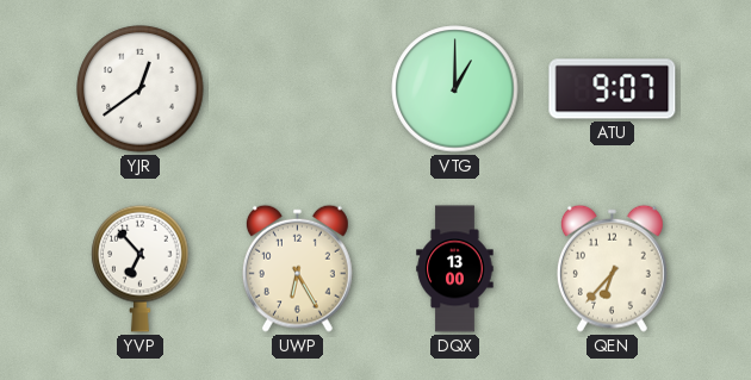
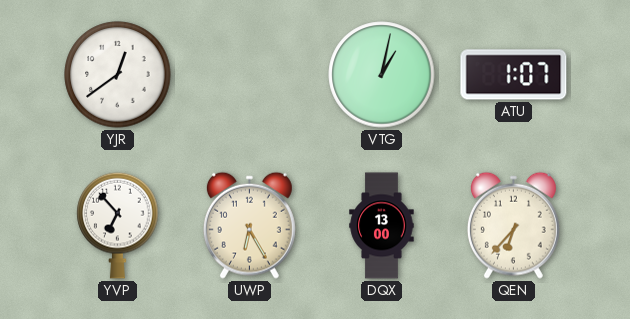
VTG: 1:00 -> 1:02
ATU: 9:07 -> 1:07
